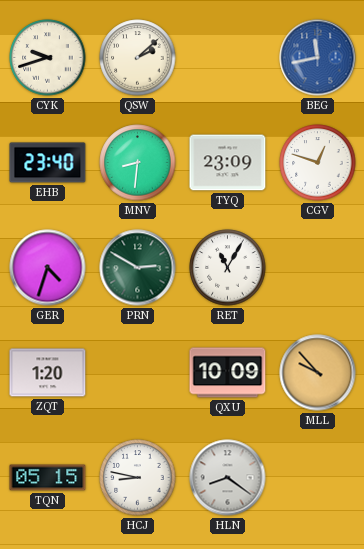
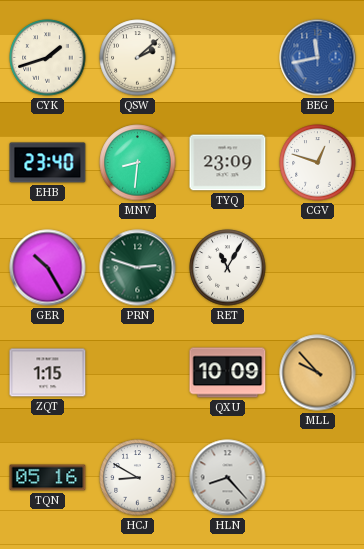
CYK: 9:42 -> 1:42
GER: 4:33 -> 10:25
PRN: 2:50 -> 2:48
ZQT: 1:20 -> 1:15
TQN: 05:15 -> 05:16
HCJ: 8:47 -> 8:50
HLN: 8:21 -> 8:23
